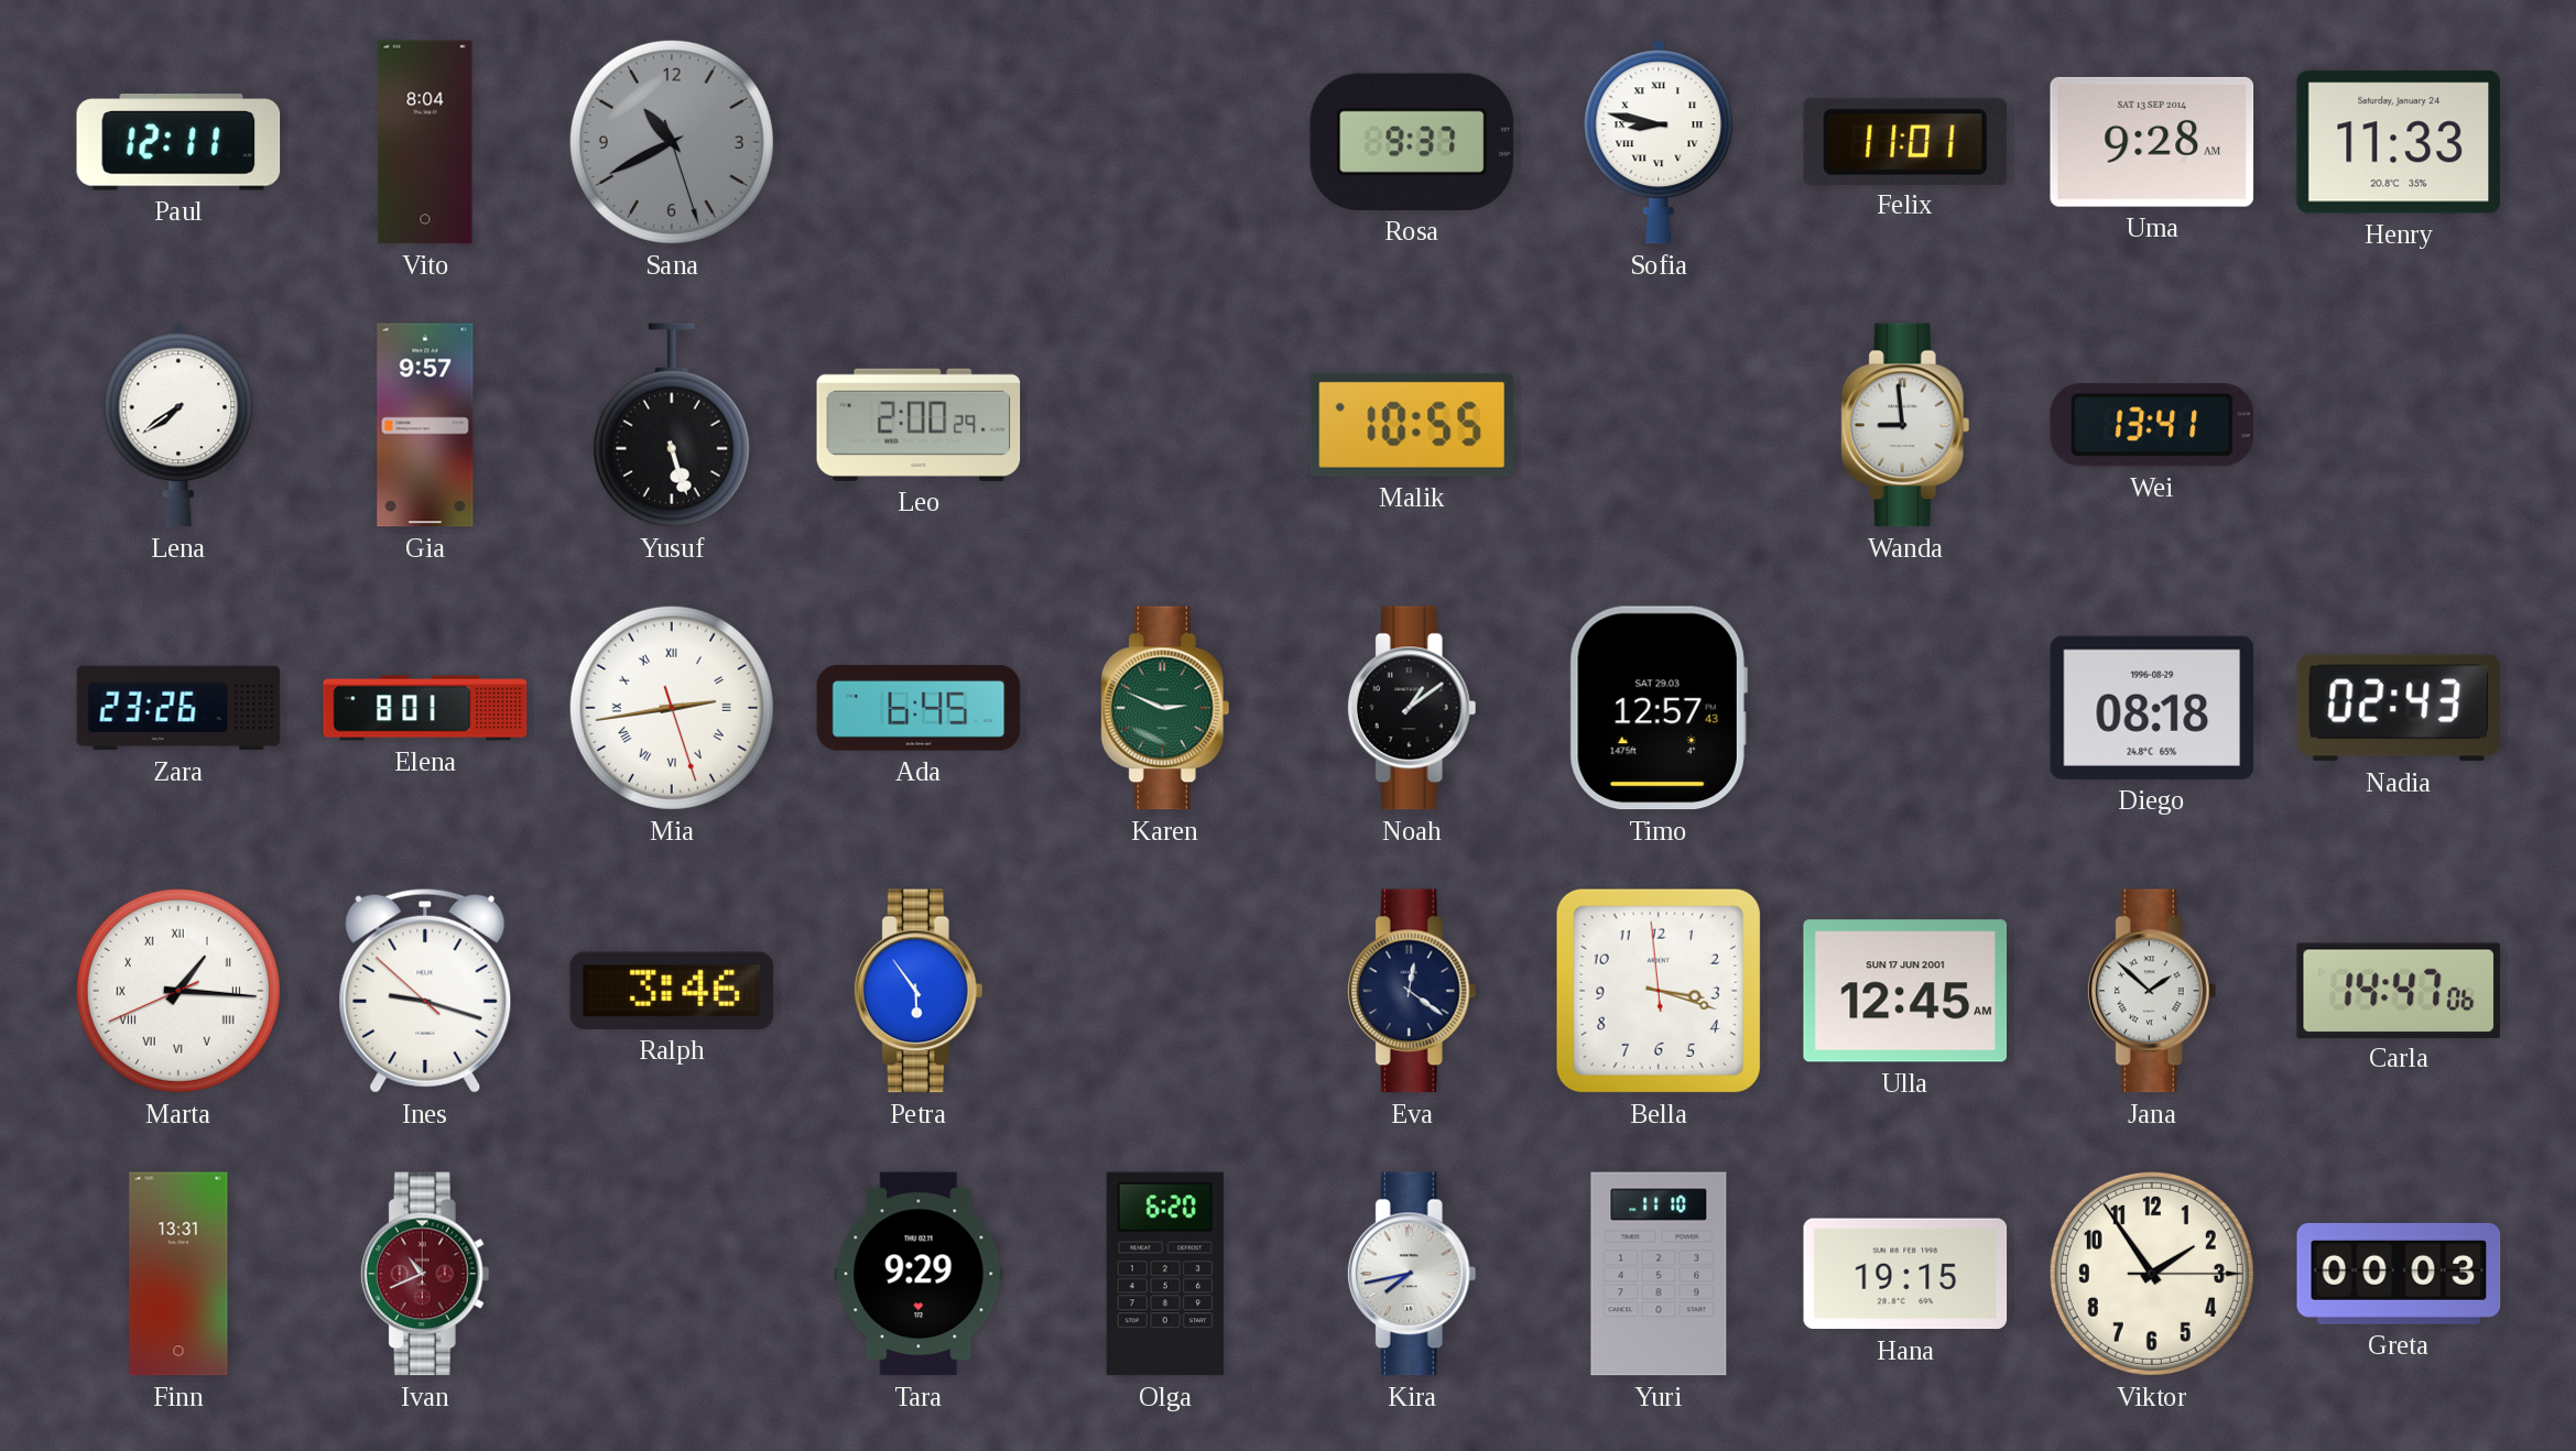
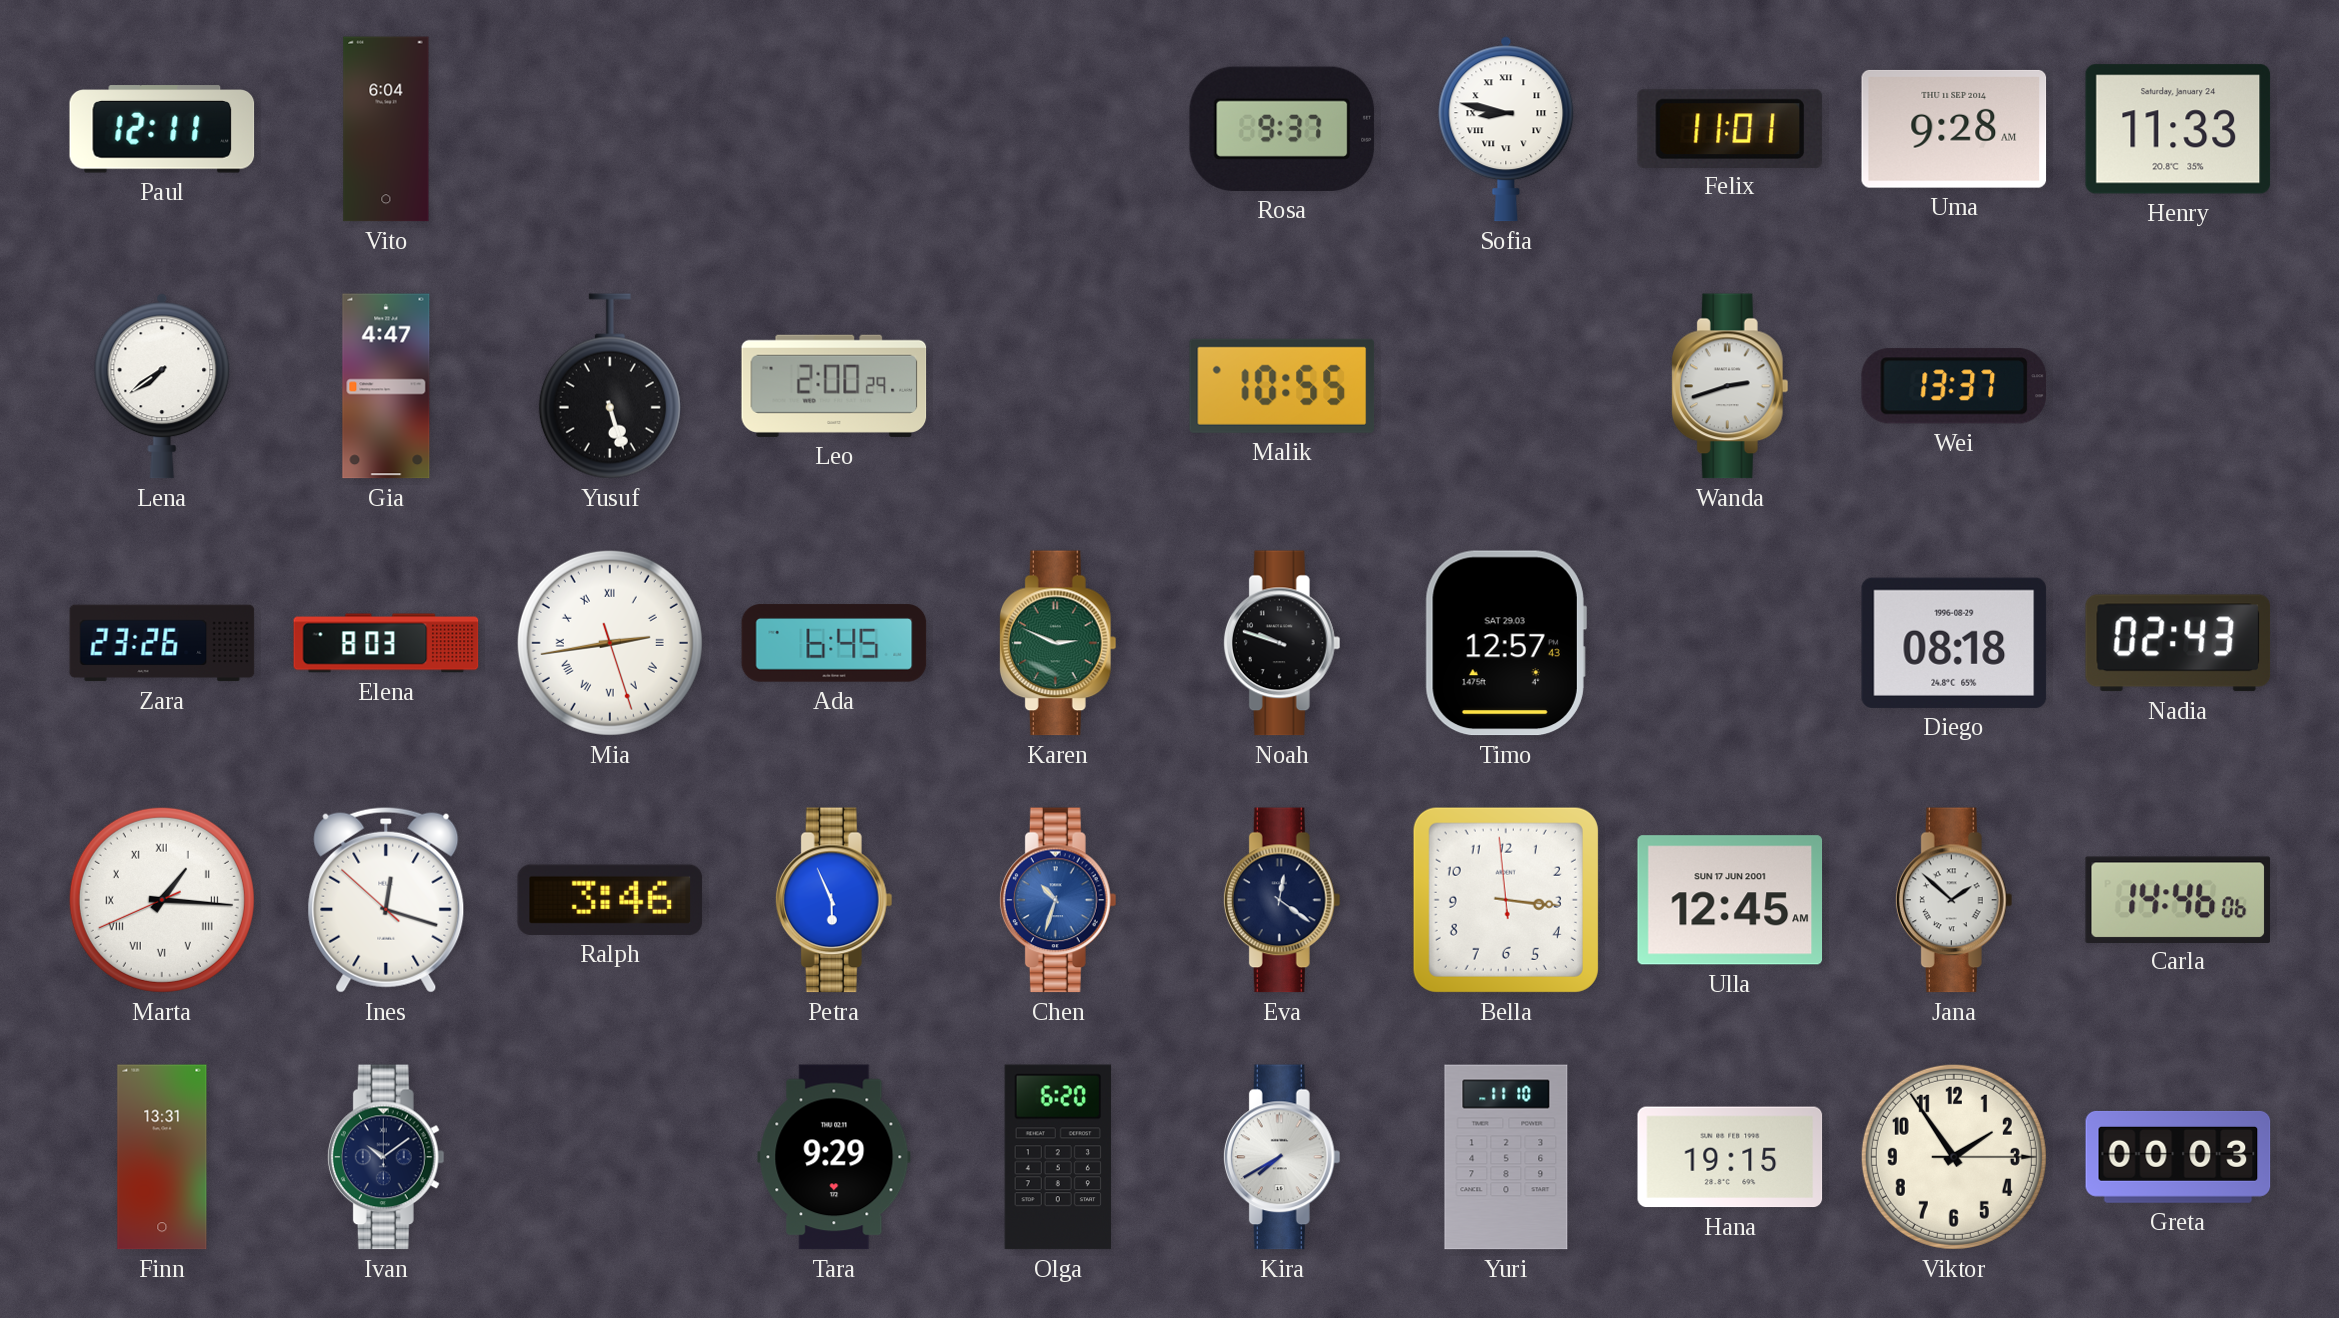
Vito: 8:04 -> 6:04
Sana: 10:40 -> none
Uma date: SAT 13 SEP 2014 -> THU 11 SEP 2014
Gia: 9:57 -> 4:47
Wanda: 8:59 -> 2:42
Wei: 13:41 -> 13:37
Elena: 8:01 -> 8:03
Noah: 1:09 -> 9:48
Ines: 9:17 -> 12:17
Petra: 5:54 -> 5:56
Chen: none -> 10:33
Bella: 3:17 -> 3:15
Carla: 14:47 -> 14:46
Ivan: 10:41 -> 10:09
Ivan dial: burgundy -> navy
Kira: 7:43 -> 7:40
